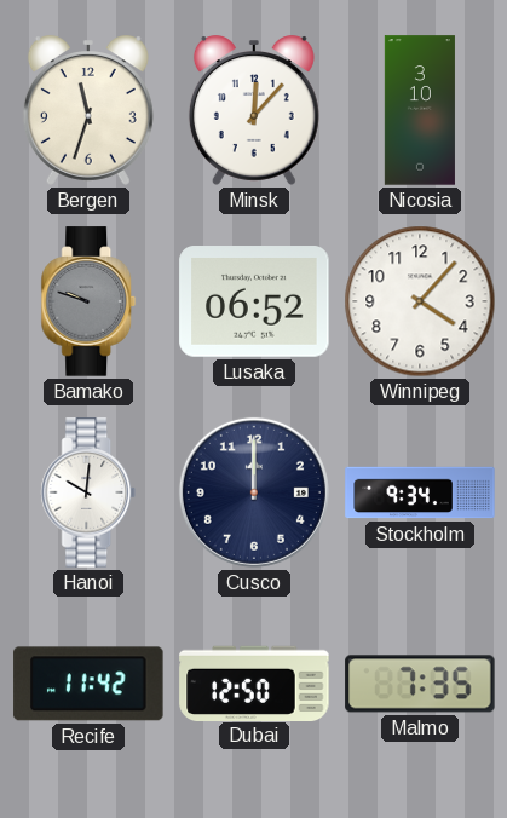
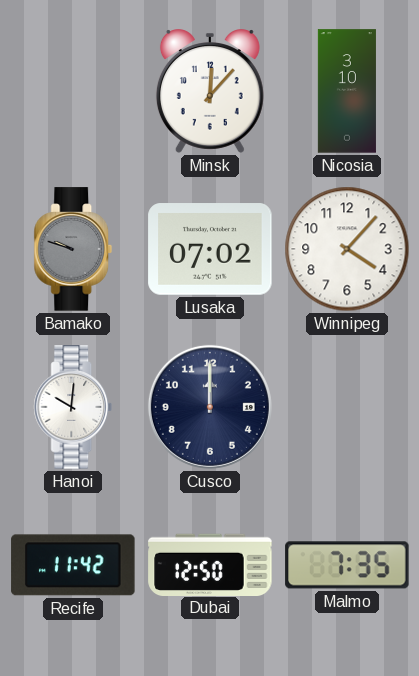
Bergen: 11:33 -> none
Lusaka: 06:52 -> 07:02
Stockholm: 9:34 -> none
